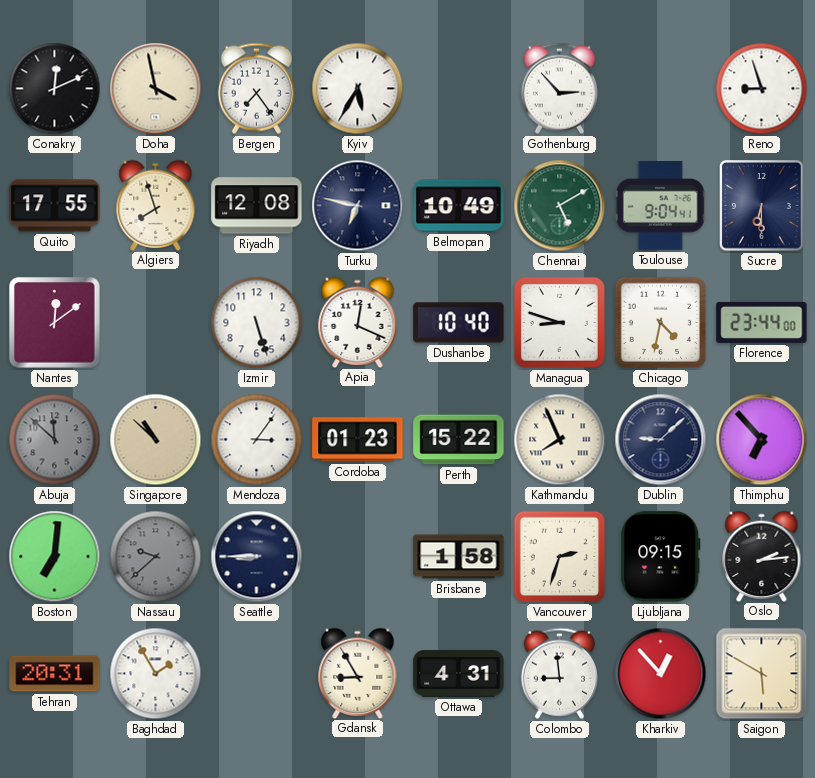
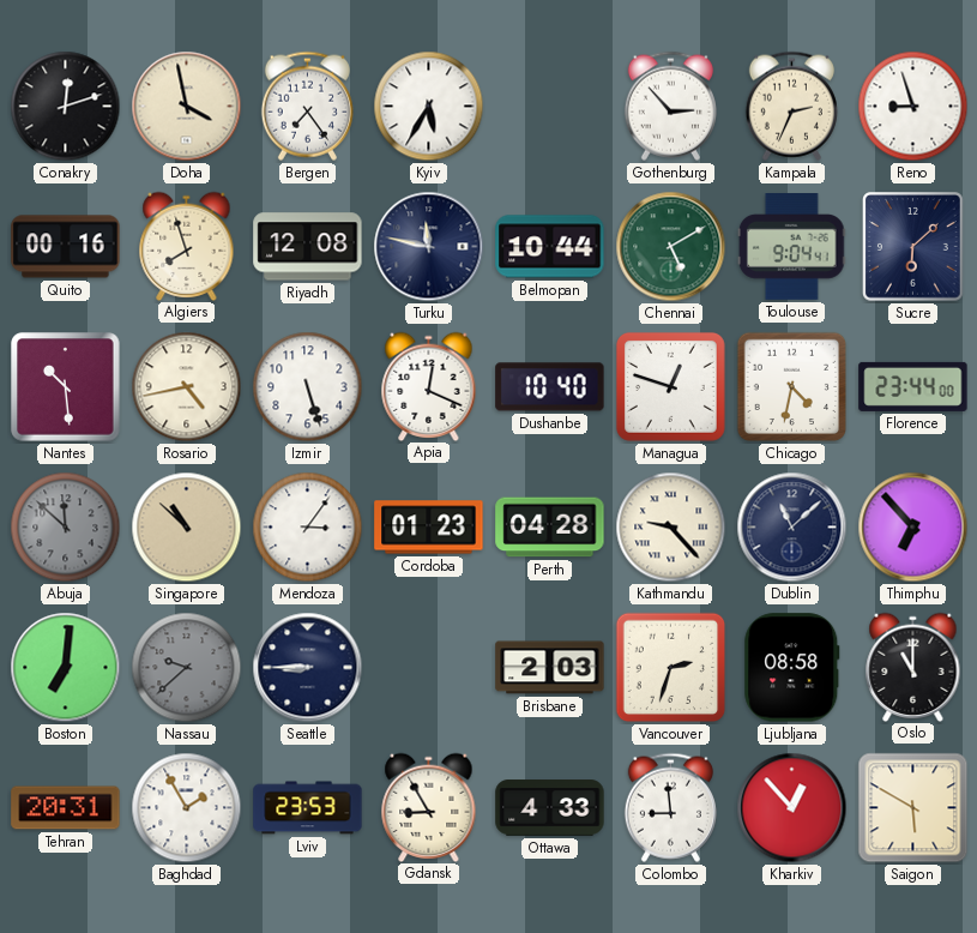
Conakry: 12:11 -> 12:12
Kampala: none -> 2:34
Quito: 17:55 -> 00:16
Turku: 6:47 -> 11:47
Belmopan: 10:49 -> 10:44
Sucre: 6:30 -> 6:08
Nantes: 12:09 -> 10:29
Rosario: none -> 4:43
Managua: 8:48 -> 12:48
Perth: 15:22 -> 04:28
Kathmandu: 7:56 -> 9:23
Dublin: 9:08 -> 11:08
Brisbane: 1:58 -> 2:03
Ljubljana: 09:15 -> 08:58
Oslo: 2:14 -> 11:00
Lviv: none -> 23:53
Ottawa: 4:31 -> 4:33
